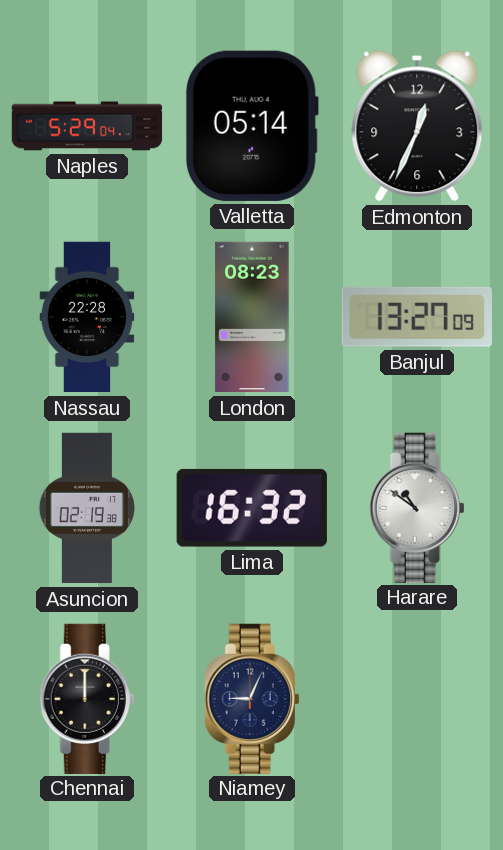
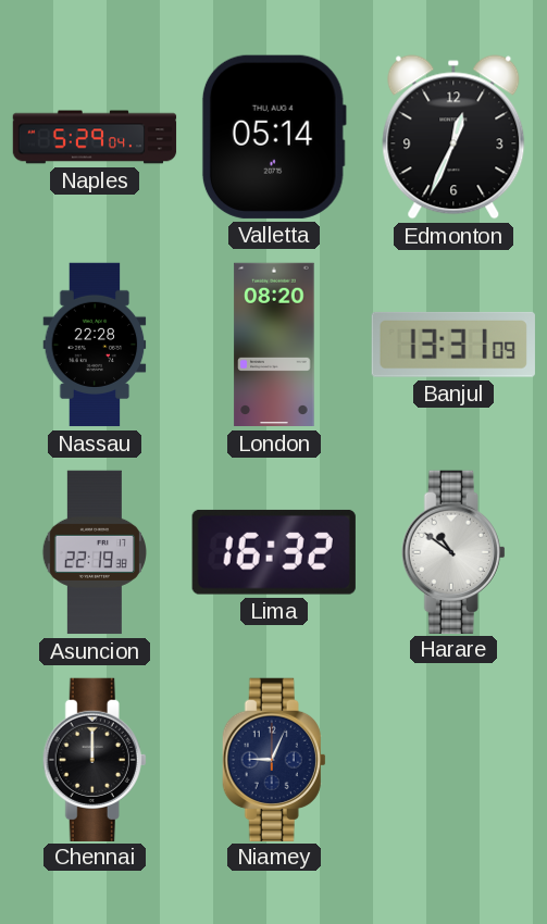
London: 08:23 -> 08:20
Banjul: 13:27 -> 13:31
Asuncion: 02:19 -> 22:19
